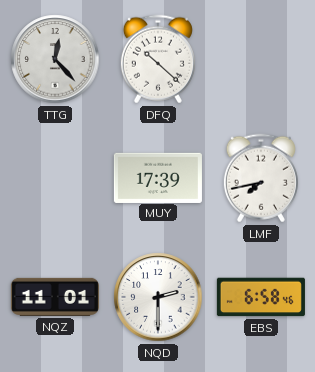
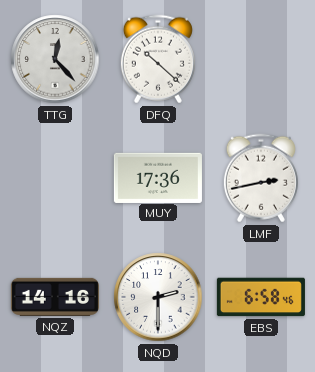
MUY: 17:39 -> 17:36
LMF: 7:43 -> 2:43
NQZ: 11:01 -> 14:16
